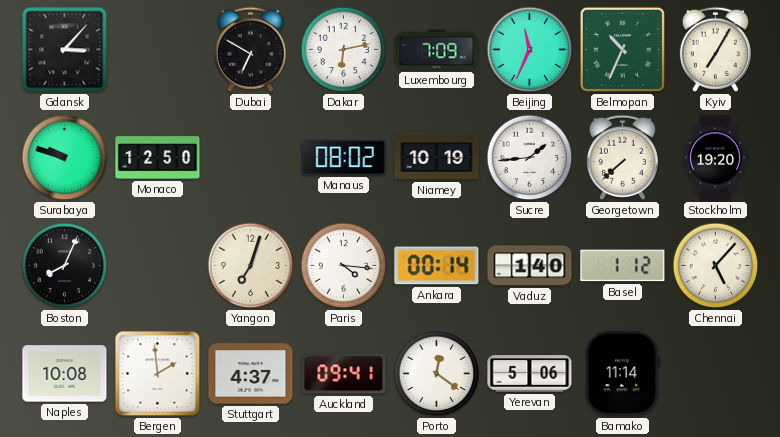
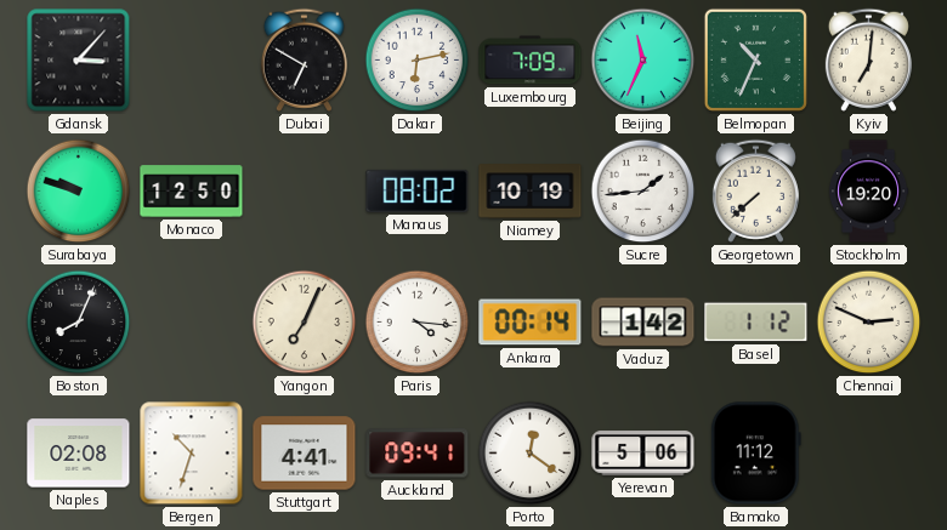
Kyiv: 7:05 -> 7:01
Yangon: 7:03 -> 7:04
Vaduz: 1:40 -> 1:42
Chennai: 5:07 -> 2:49
Naples: 10:08 -> 02:08
Bergen: 1:59 -> 10:33
Stuttgart: 4:37 -> 4:41
Bamako: 11:14 -> 11:12
